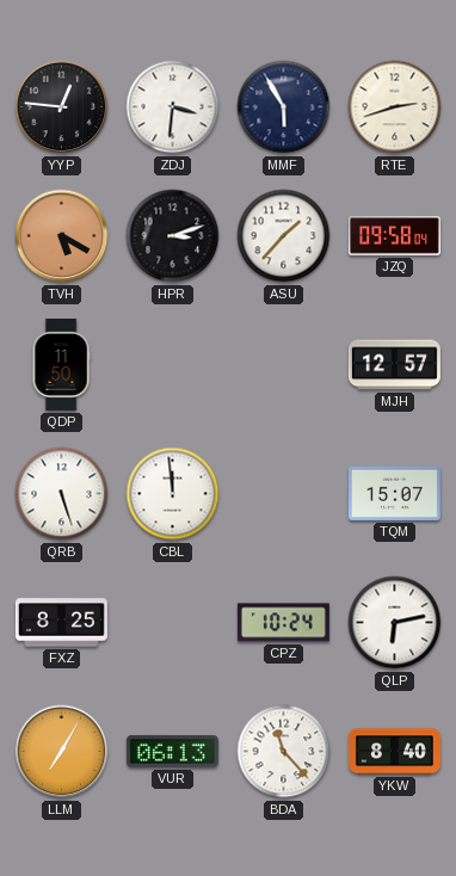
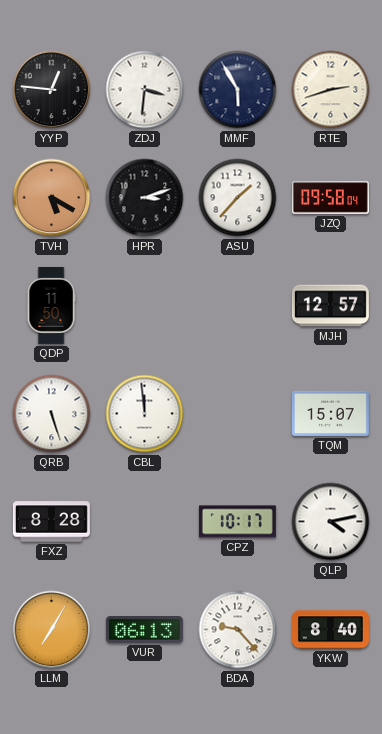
FXZ: 8:25 -> 8:28
CPZ: 10:24 -> 10:17
QLP: 6:13 -> 4:13
BDA: 11:23 -> 9:23
